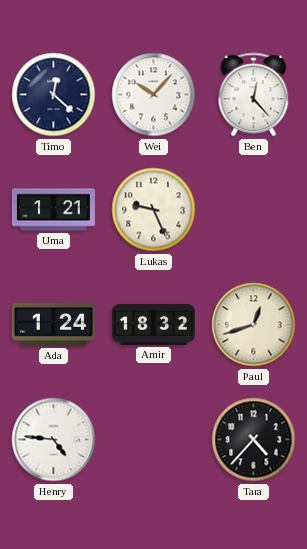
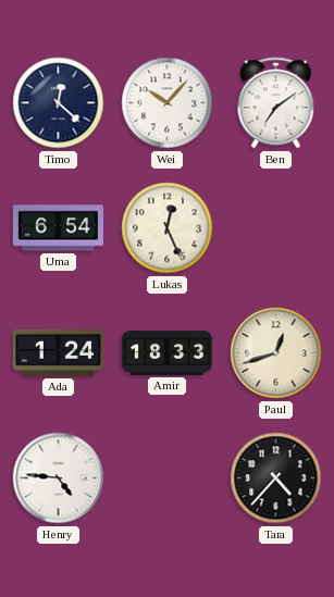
Ben: 12:23 -> 7:09
Uma: 1:21 -> 6:54
Lukas: 9:26 -> 12:26
Amir: 18:32 -> 18:33
